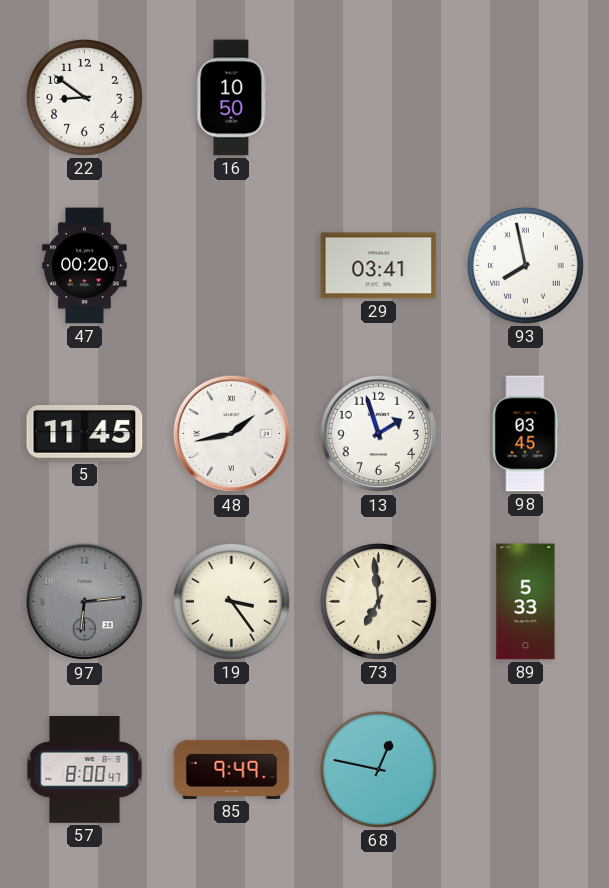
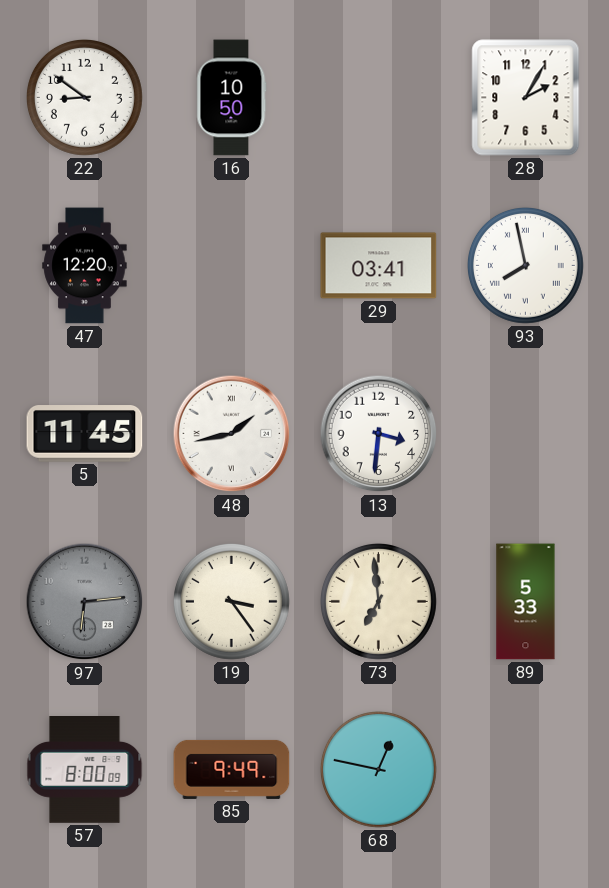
28: none -> 2:05
47: 00:20 -> 12:20
13: 1:57 -> 3:31
98: 03:45 -> none
57: 8:00:47 -> 8:00:09
